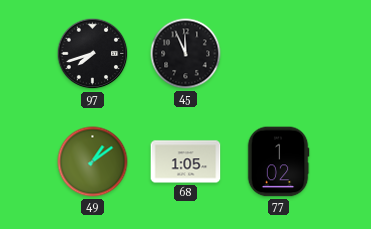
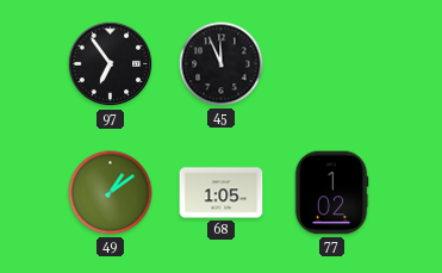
97: 7:42 -> 6:54
